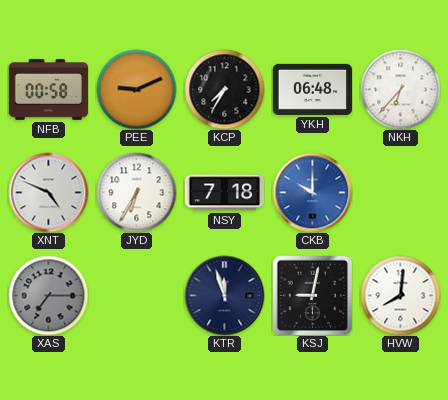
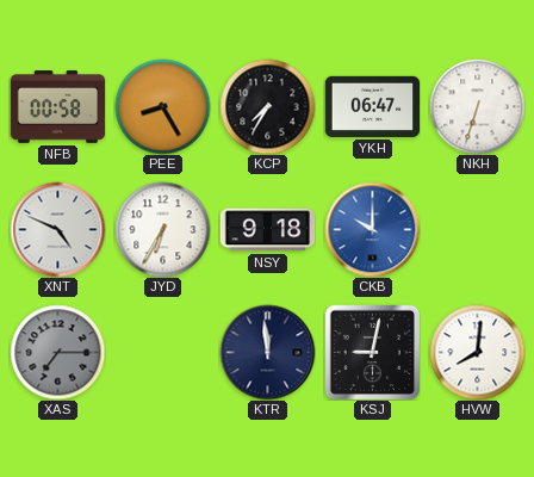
PEE: 9:11 -> 8:25
YKH: 06:48 -> 06:47
NKH: 6:37 -> 6:33
NSY: 7:18 -> 9:18
KTR: 11:57 -> 11:59
